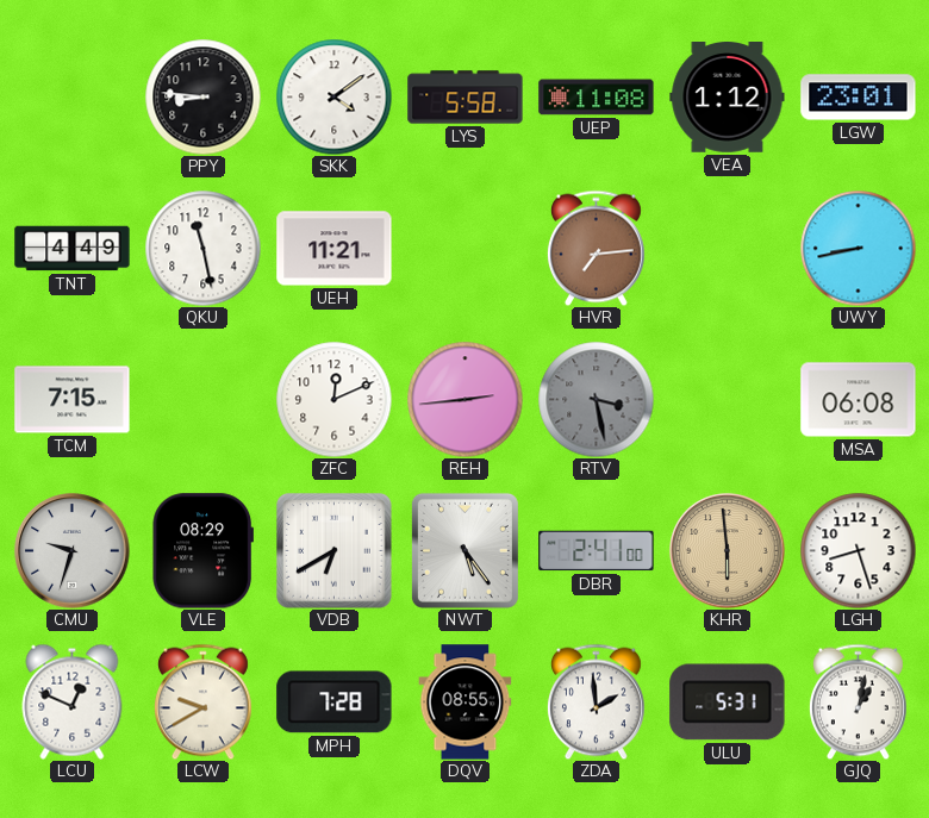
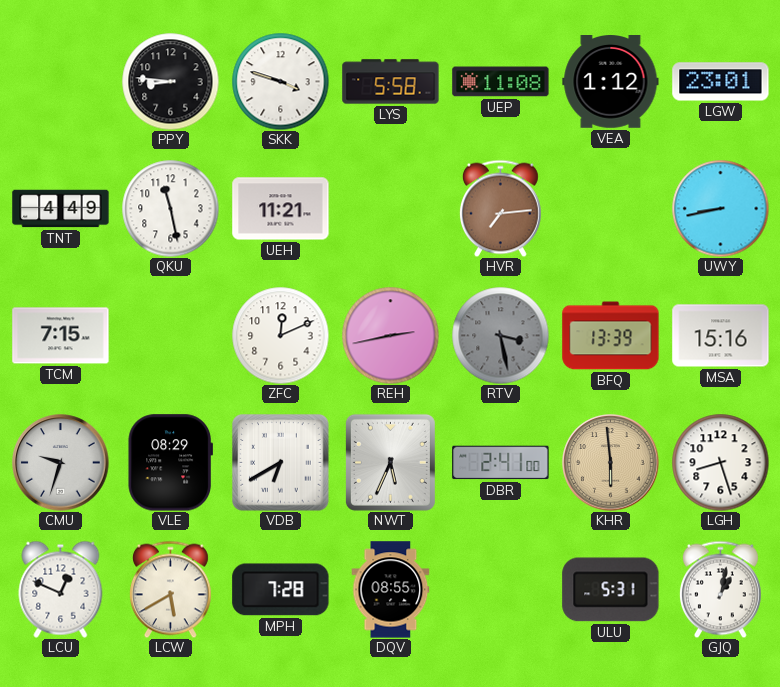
SKK: 4:09 -> 3:48
REH: 2:44 -> 2:43
BFQ: none -> 13:39
MSA: 06:08 -> 15:16
NWT: 5:24 -> 5:34
LCW: 9:40 -> 5:40
ZDA: 1:59 -> none
